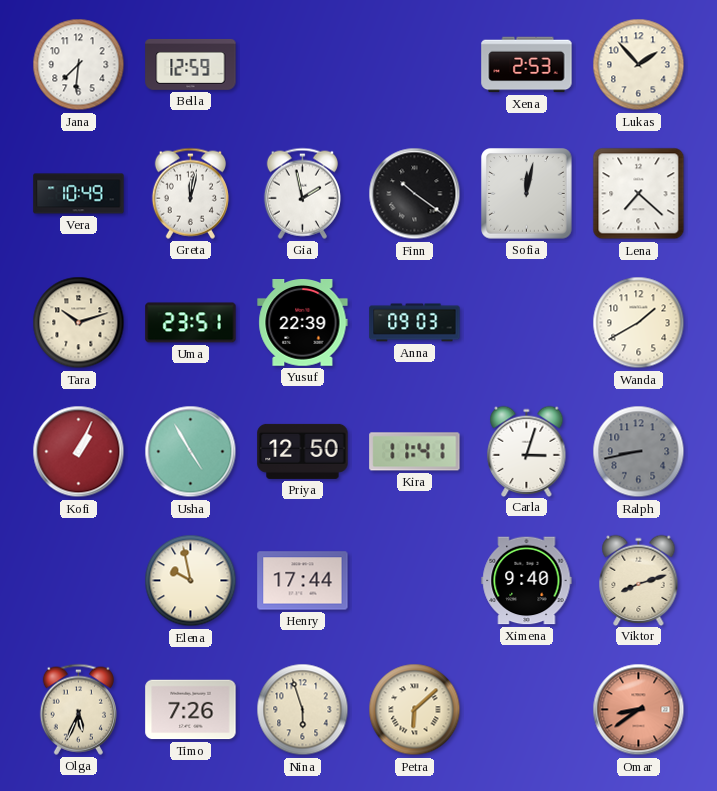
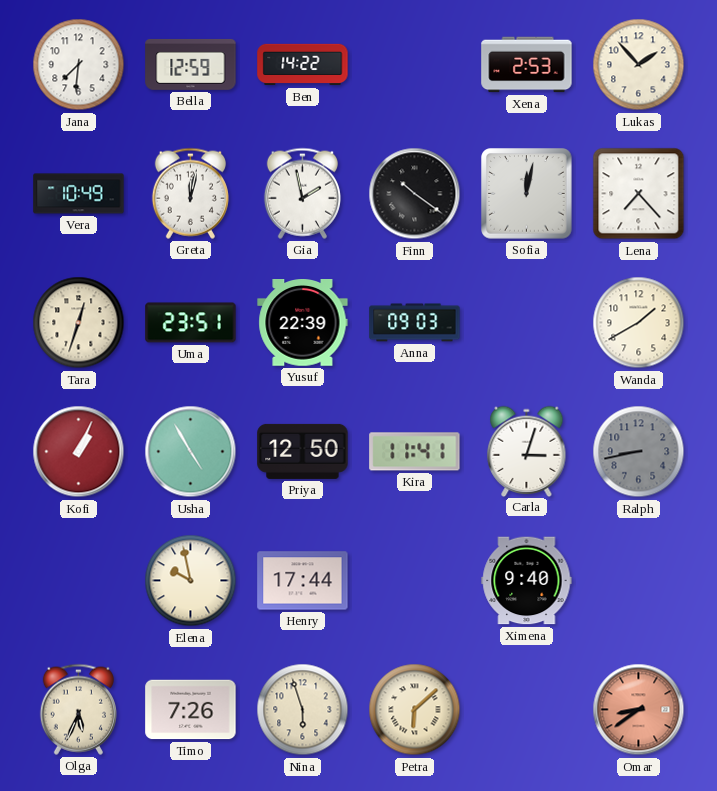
Ben: none -> 14:22
Lena: 7:22 -> 7:23
Tara: 10:12 -> 12:33
Viktor: 8:12 -> none
